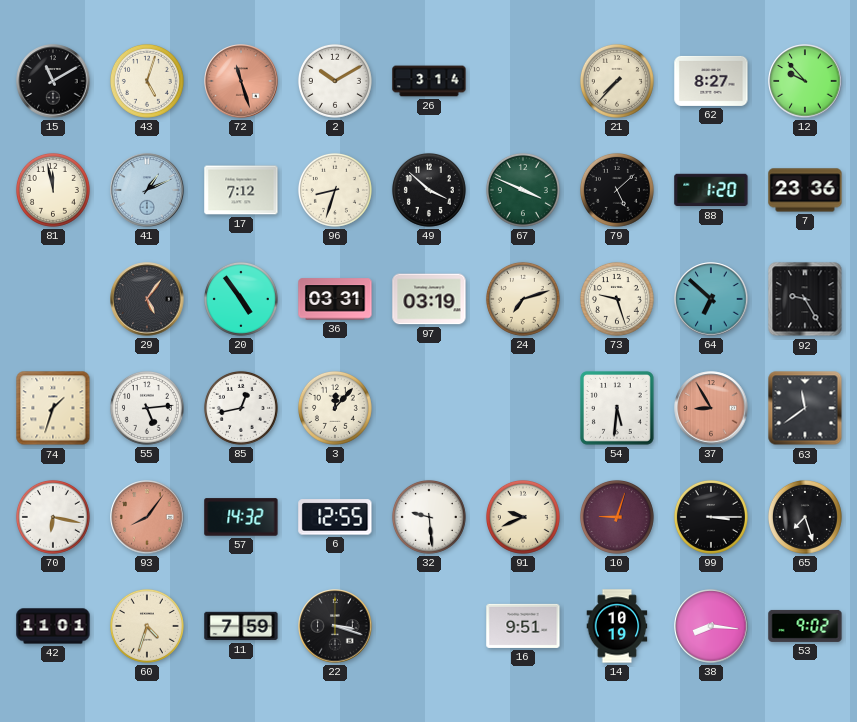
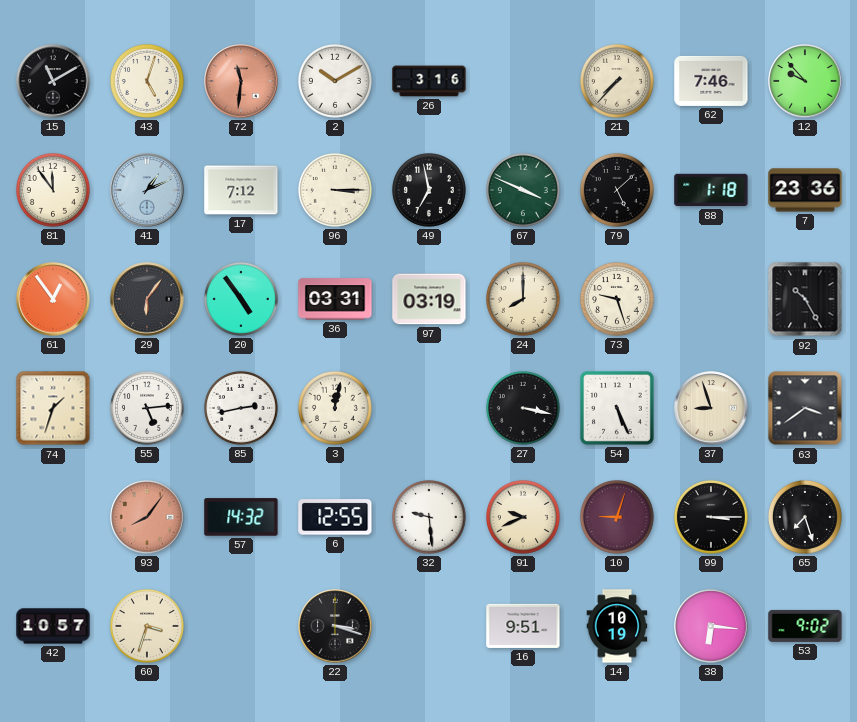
72: 11:27 -> 11:31
26: 3:14 -> 3:16
62: 8:27 -> 7:46
81: 11:58 -> 11:54
96: 8:33 -> 3:15
49: 3:52 -> 6:58
88: 1:20 -> 1:18
61: none -> 12:54
29: 5:06 -> 6:06
24: 7:12 -> 8:00
64: 6:52 -> none
92: 9:25 -> 10:25
85: 12:43 -> 2:43
3: 12:07 -> 12:02
27: none -> 3:17
54: 5:31 -> 5:26
37: 8:55 -> 8:57
37 dial: salmon -> cream
63: 11:39 -> 3:39
70: 6:17 -> none
42: 11:01 -> 10:57
60: 4:33 -> 3:33
11: 7:59 -> none
38: 8:16 -> 6:16
